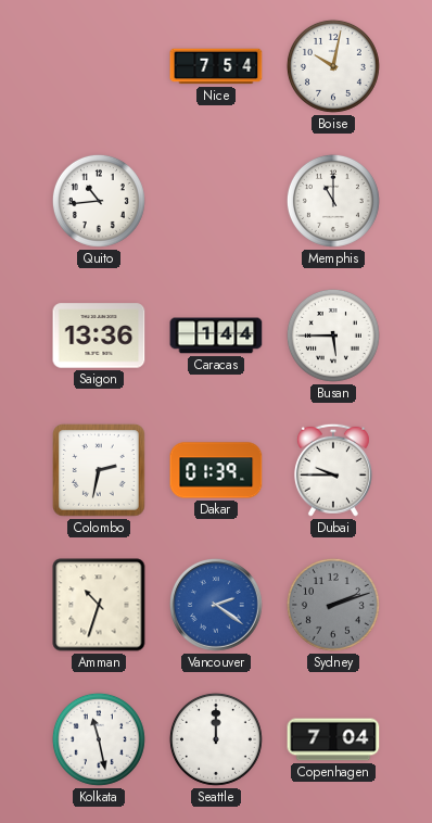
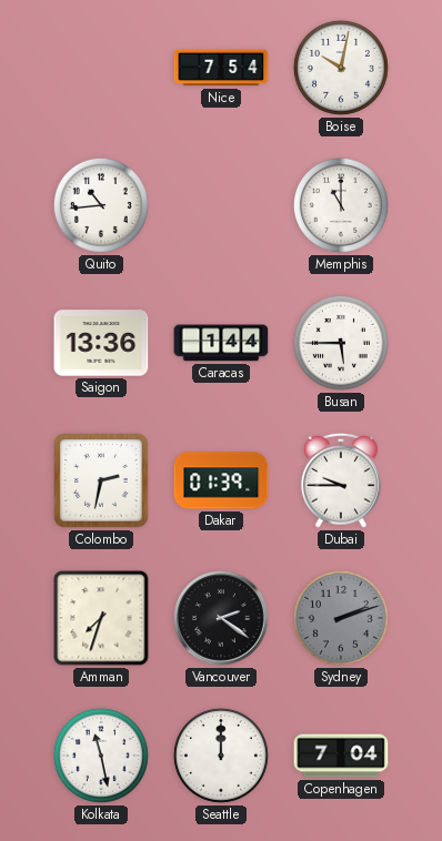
Amman: 10:33 -> 7:33
Vancouver dial: blue -> black
